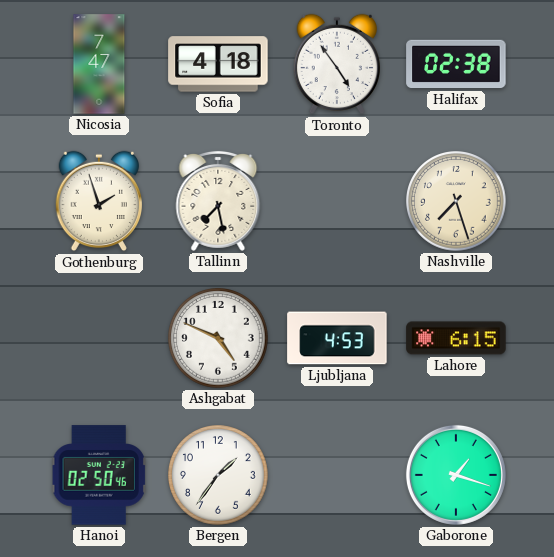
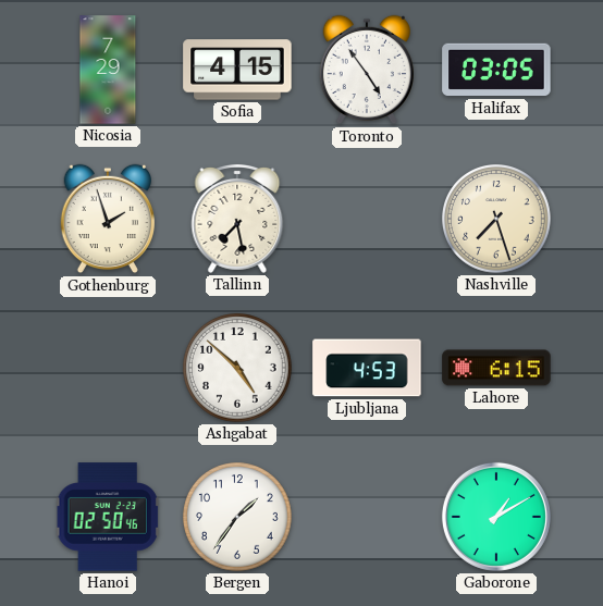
Nicosia: 7:47 -> 7:29
Sofia: 4:18 -> 4:15
Halifax: 02:38 -> 03:05
Ashgabat: 4:49 -> 4:52
Gaborone: 1:18 -> 1:10
